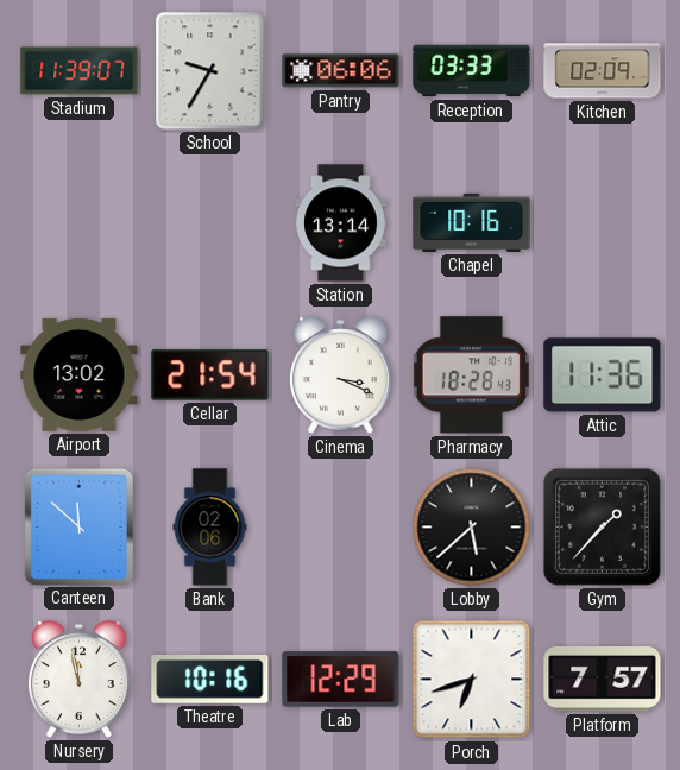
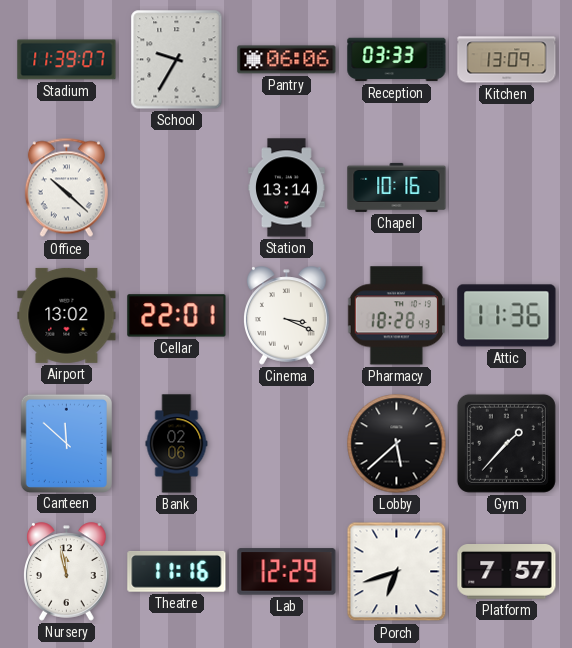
Kitchen: 02:09 -> 13:09
Office: none -> 10:22
Cellar: 21:54 -> 22:01
Theatre: 10:16 -> 11:16
